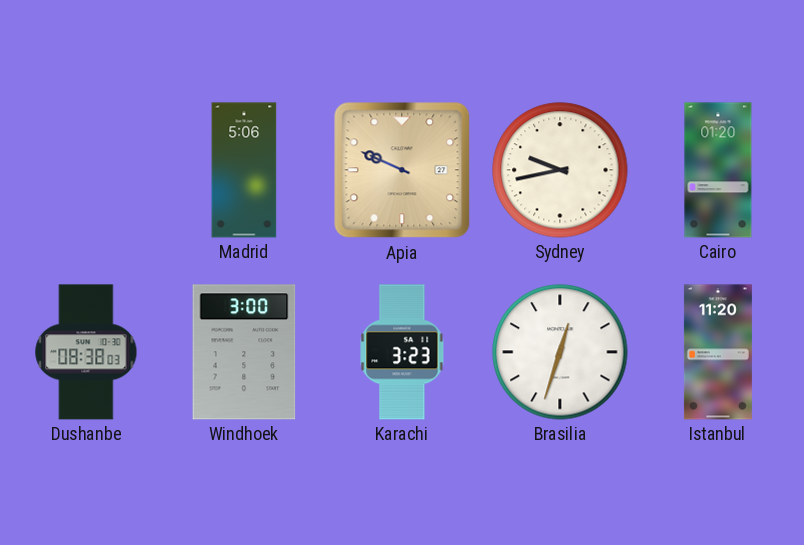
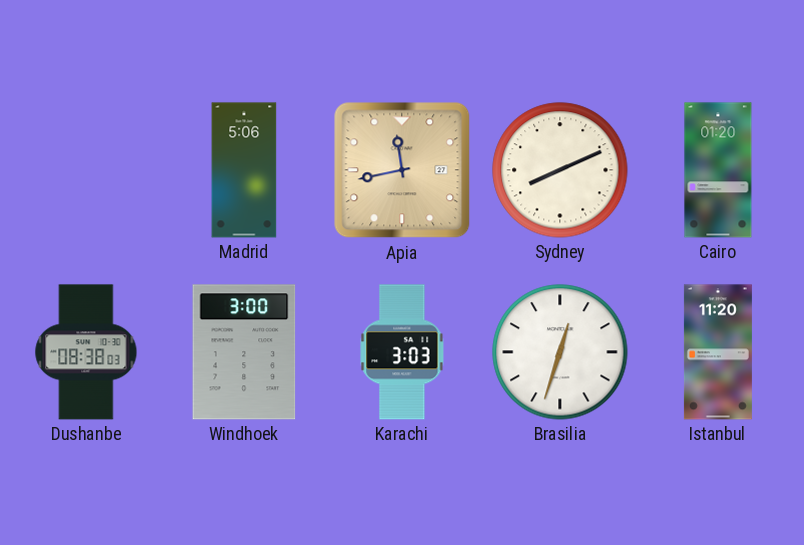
Apia: 9:49 -> 11:43
Sydney: 9:43 -> 8:11
Karachi: 3:23 -> 3:03
